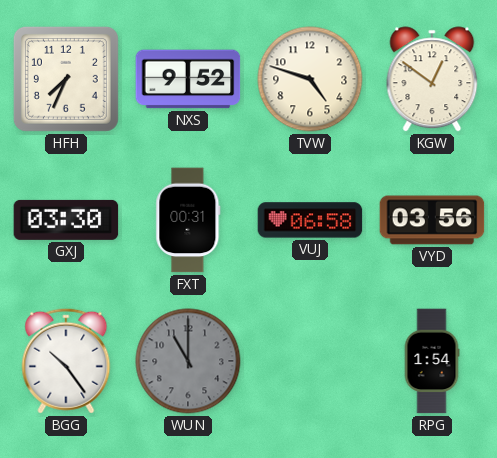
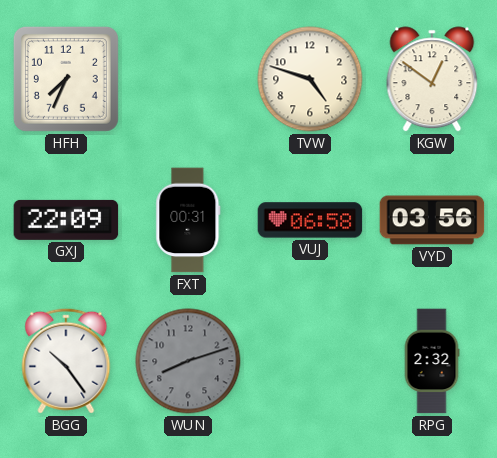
NXS: 9:52 -> none
GXJ: 03:30 -> 22:09
WUN: 11:00 -> 8:12
RPG: 1:54 -> 2:32
